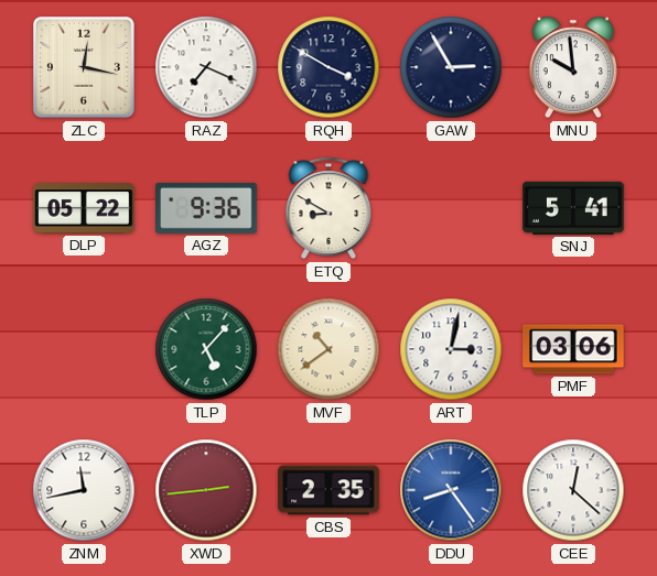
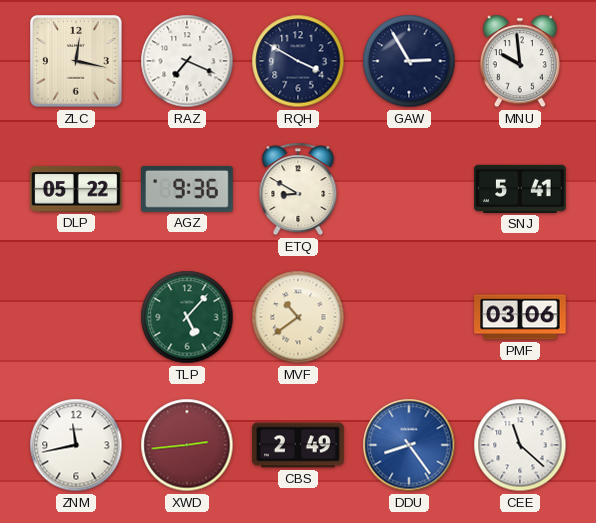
ART: 3:02 -> none
CBS: 2:35 -> 2:49
CEE: 12:22 -> 11:22
